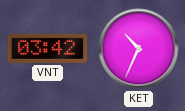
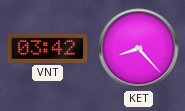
KET: 10:34 -> 8:23
